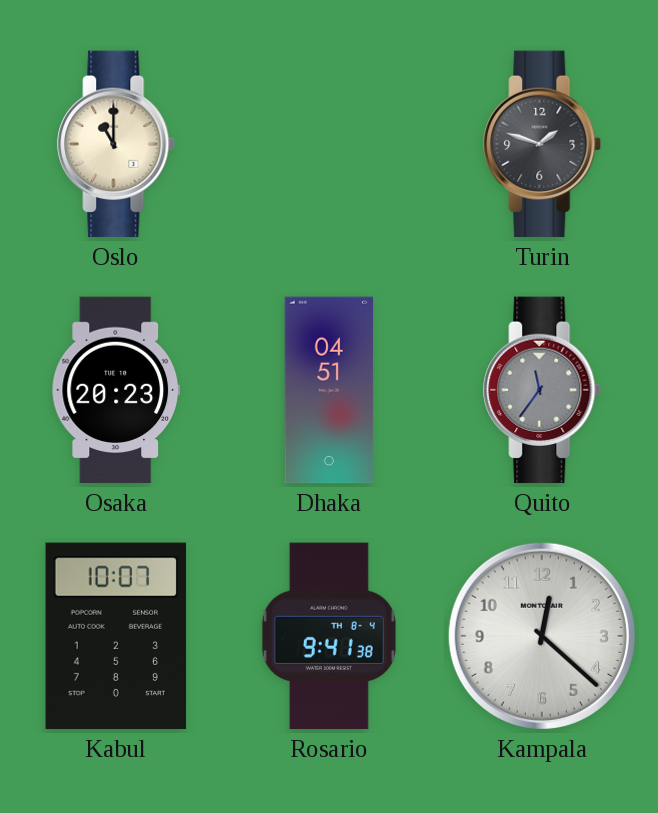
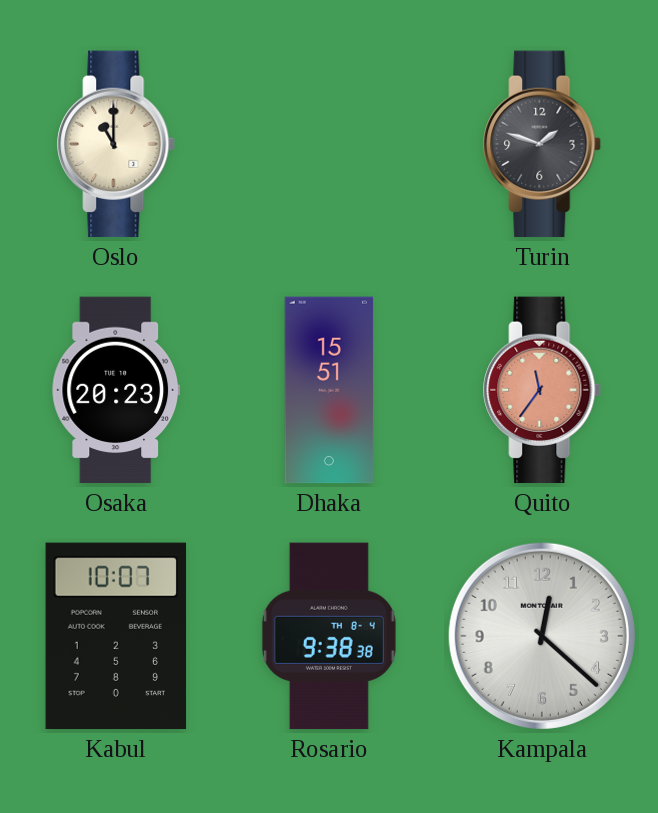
Dhaka: 04:51 -> 15:51
Quito dial: grey -> salmon
Rosario: 9:41 -> 9:38
